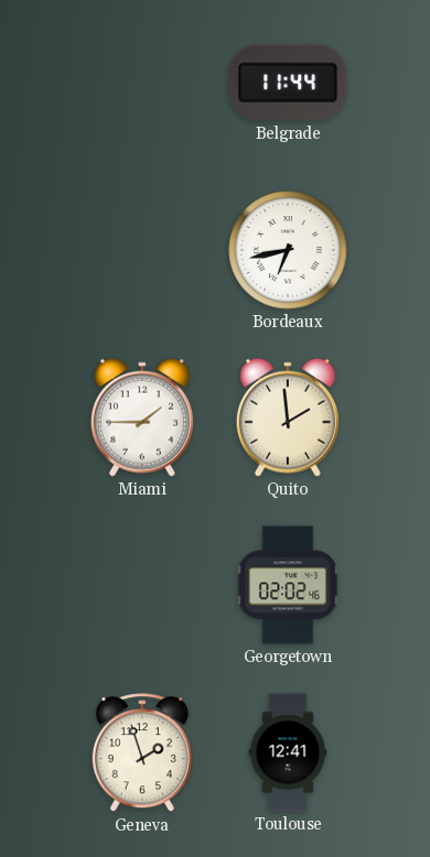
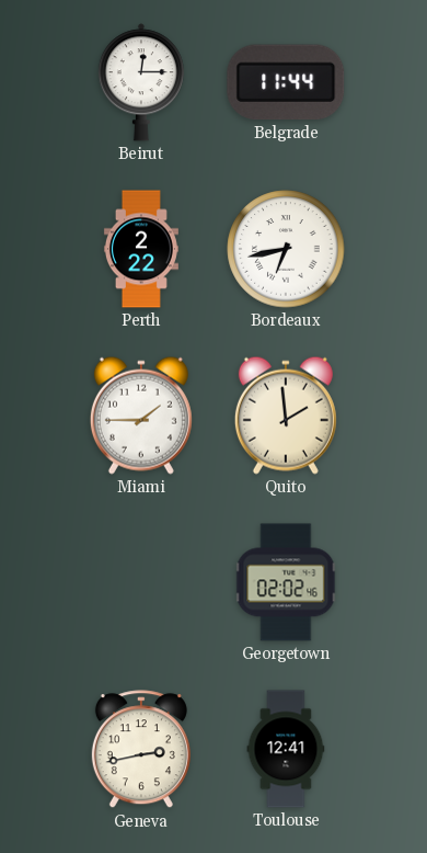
Beirut: none -> 12:15
Perth: none -> 2:22
Geneva: 1:57 -> 2:43
